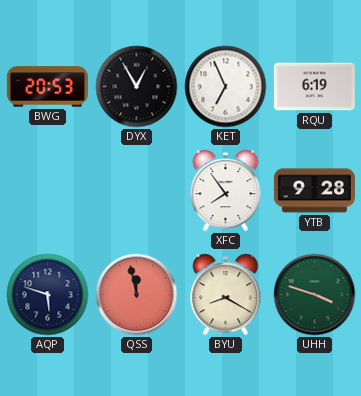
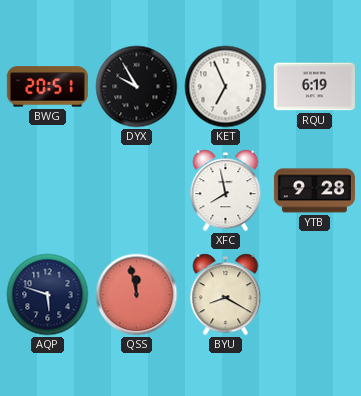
BWG: 20:53 -> 20:51
DYX: 12:55 -> 9:55
XFC: 7:54 -> 7:58
UHH: 3:48 -> none
